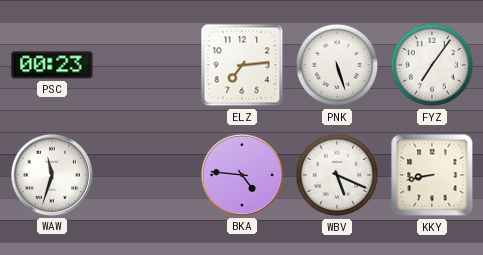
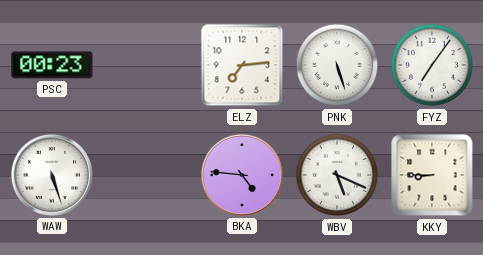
WAW: 11:33 -> 5:27
KKY: 8:43 -> 8:45
